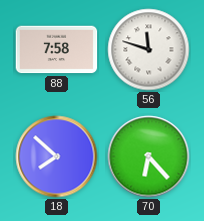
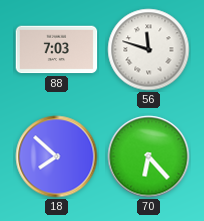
88: 7:58 -> 7:03
